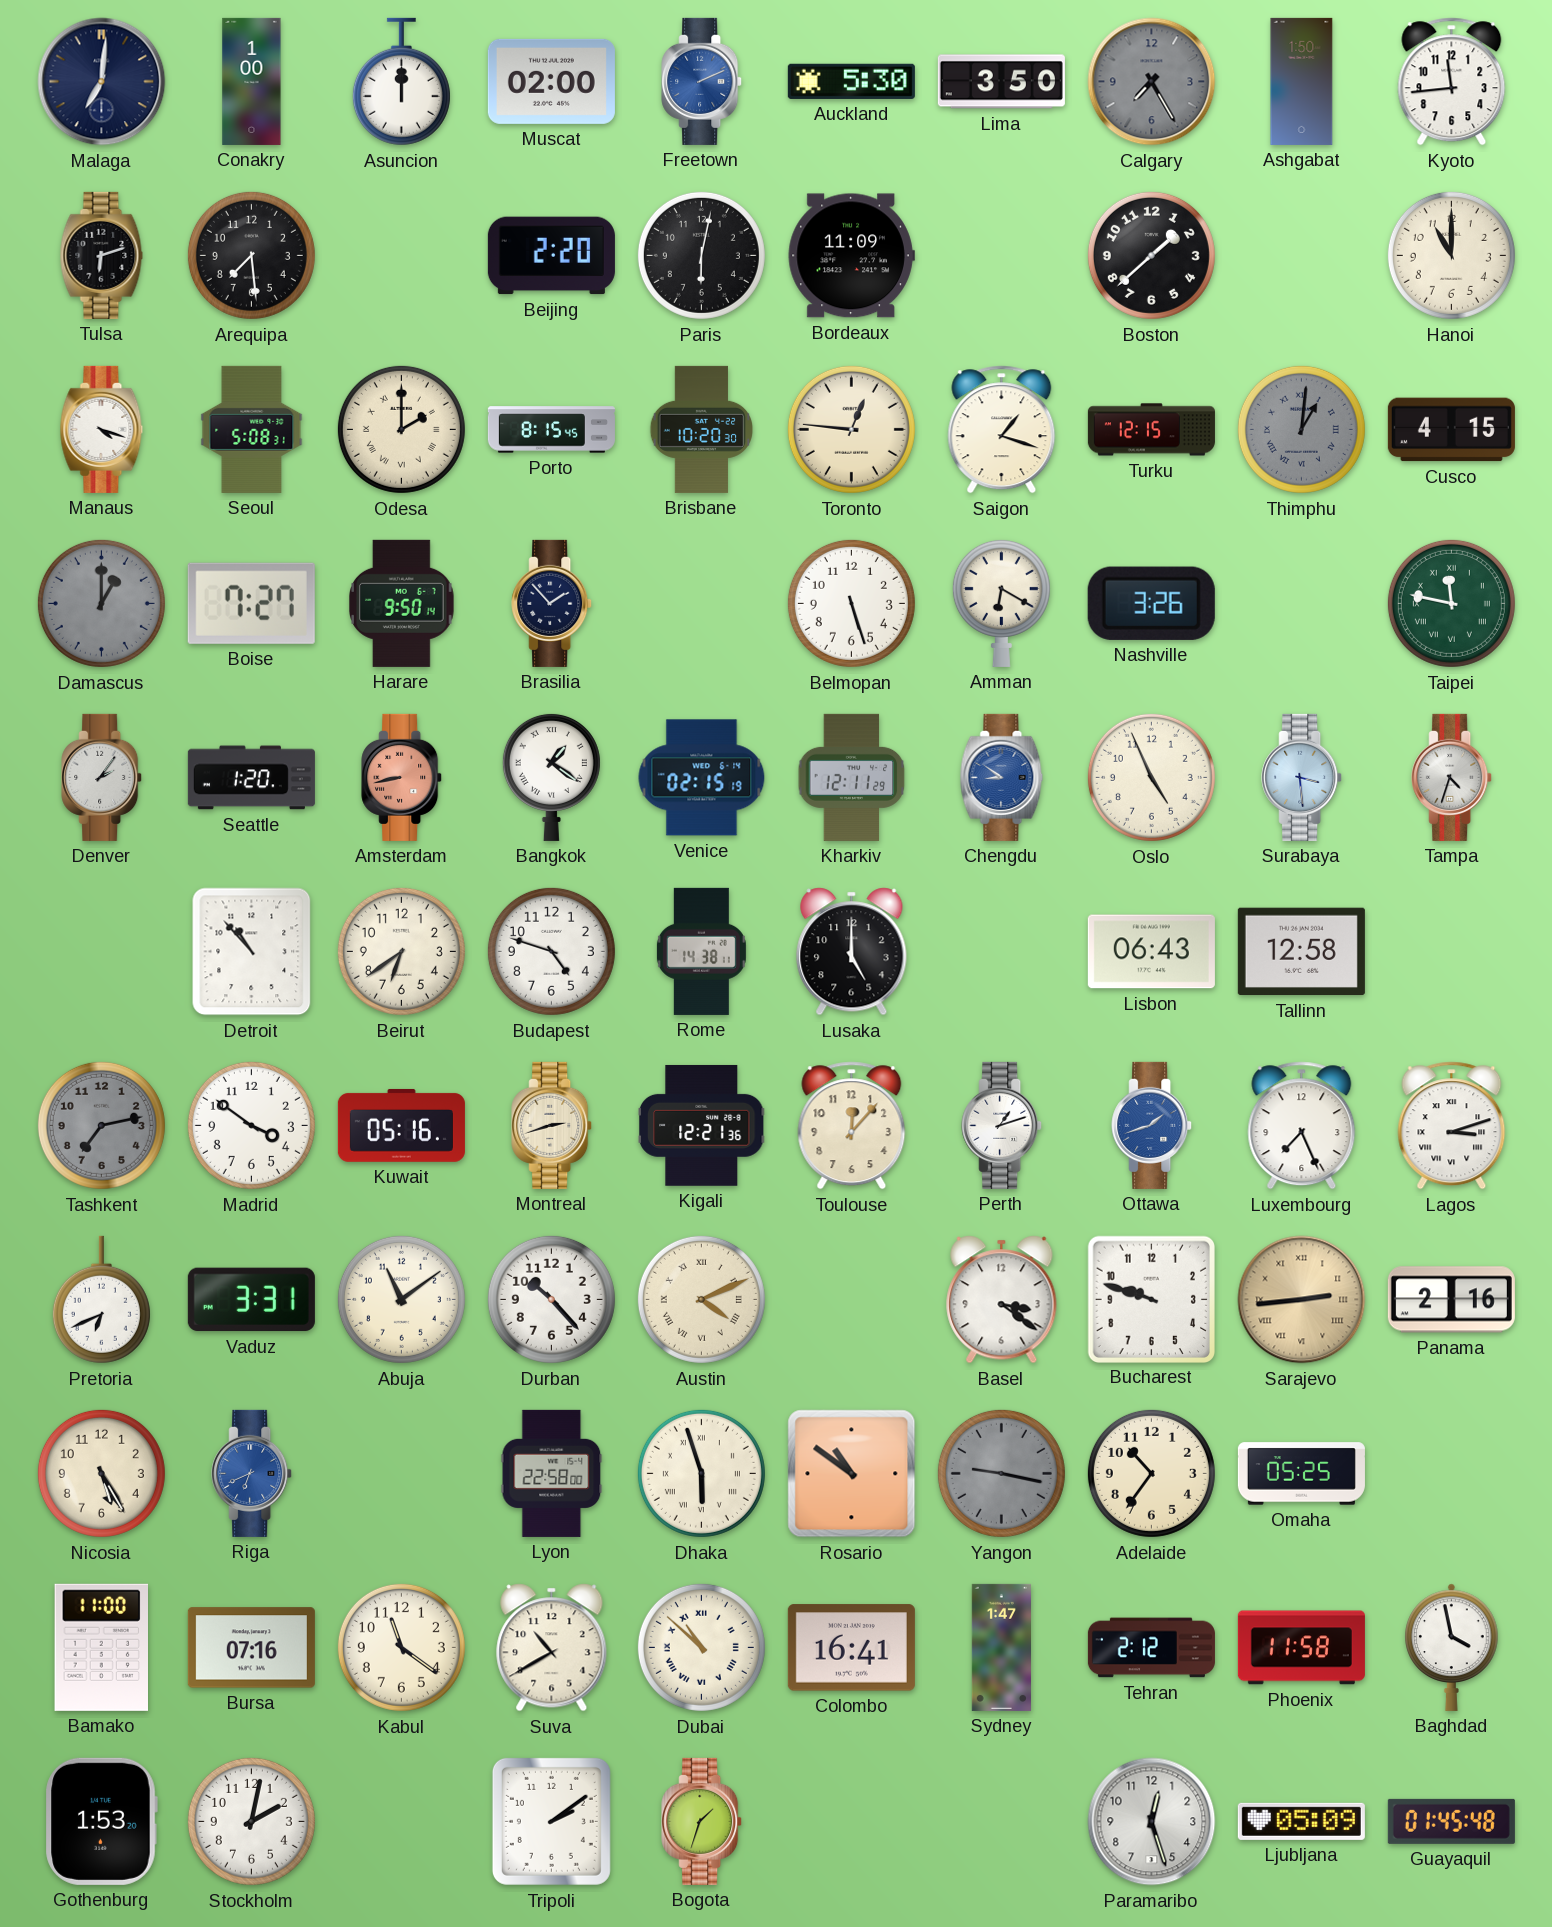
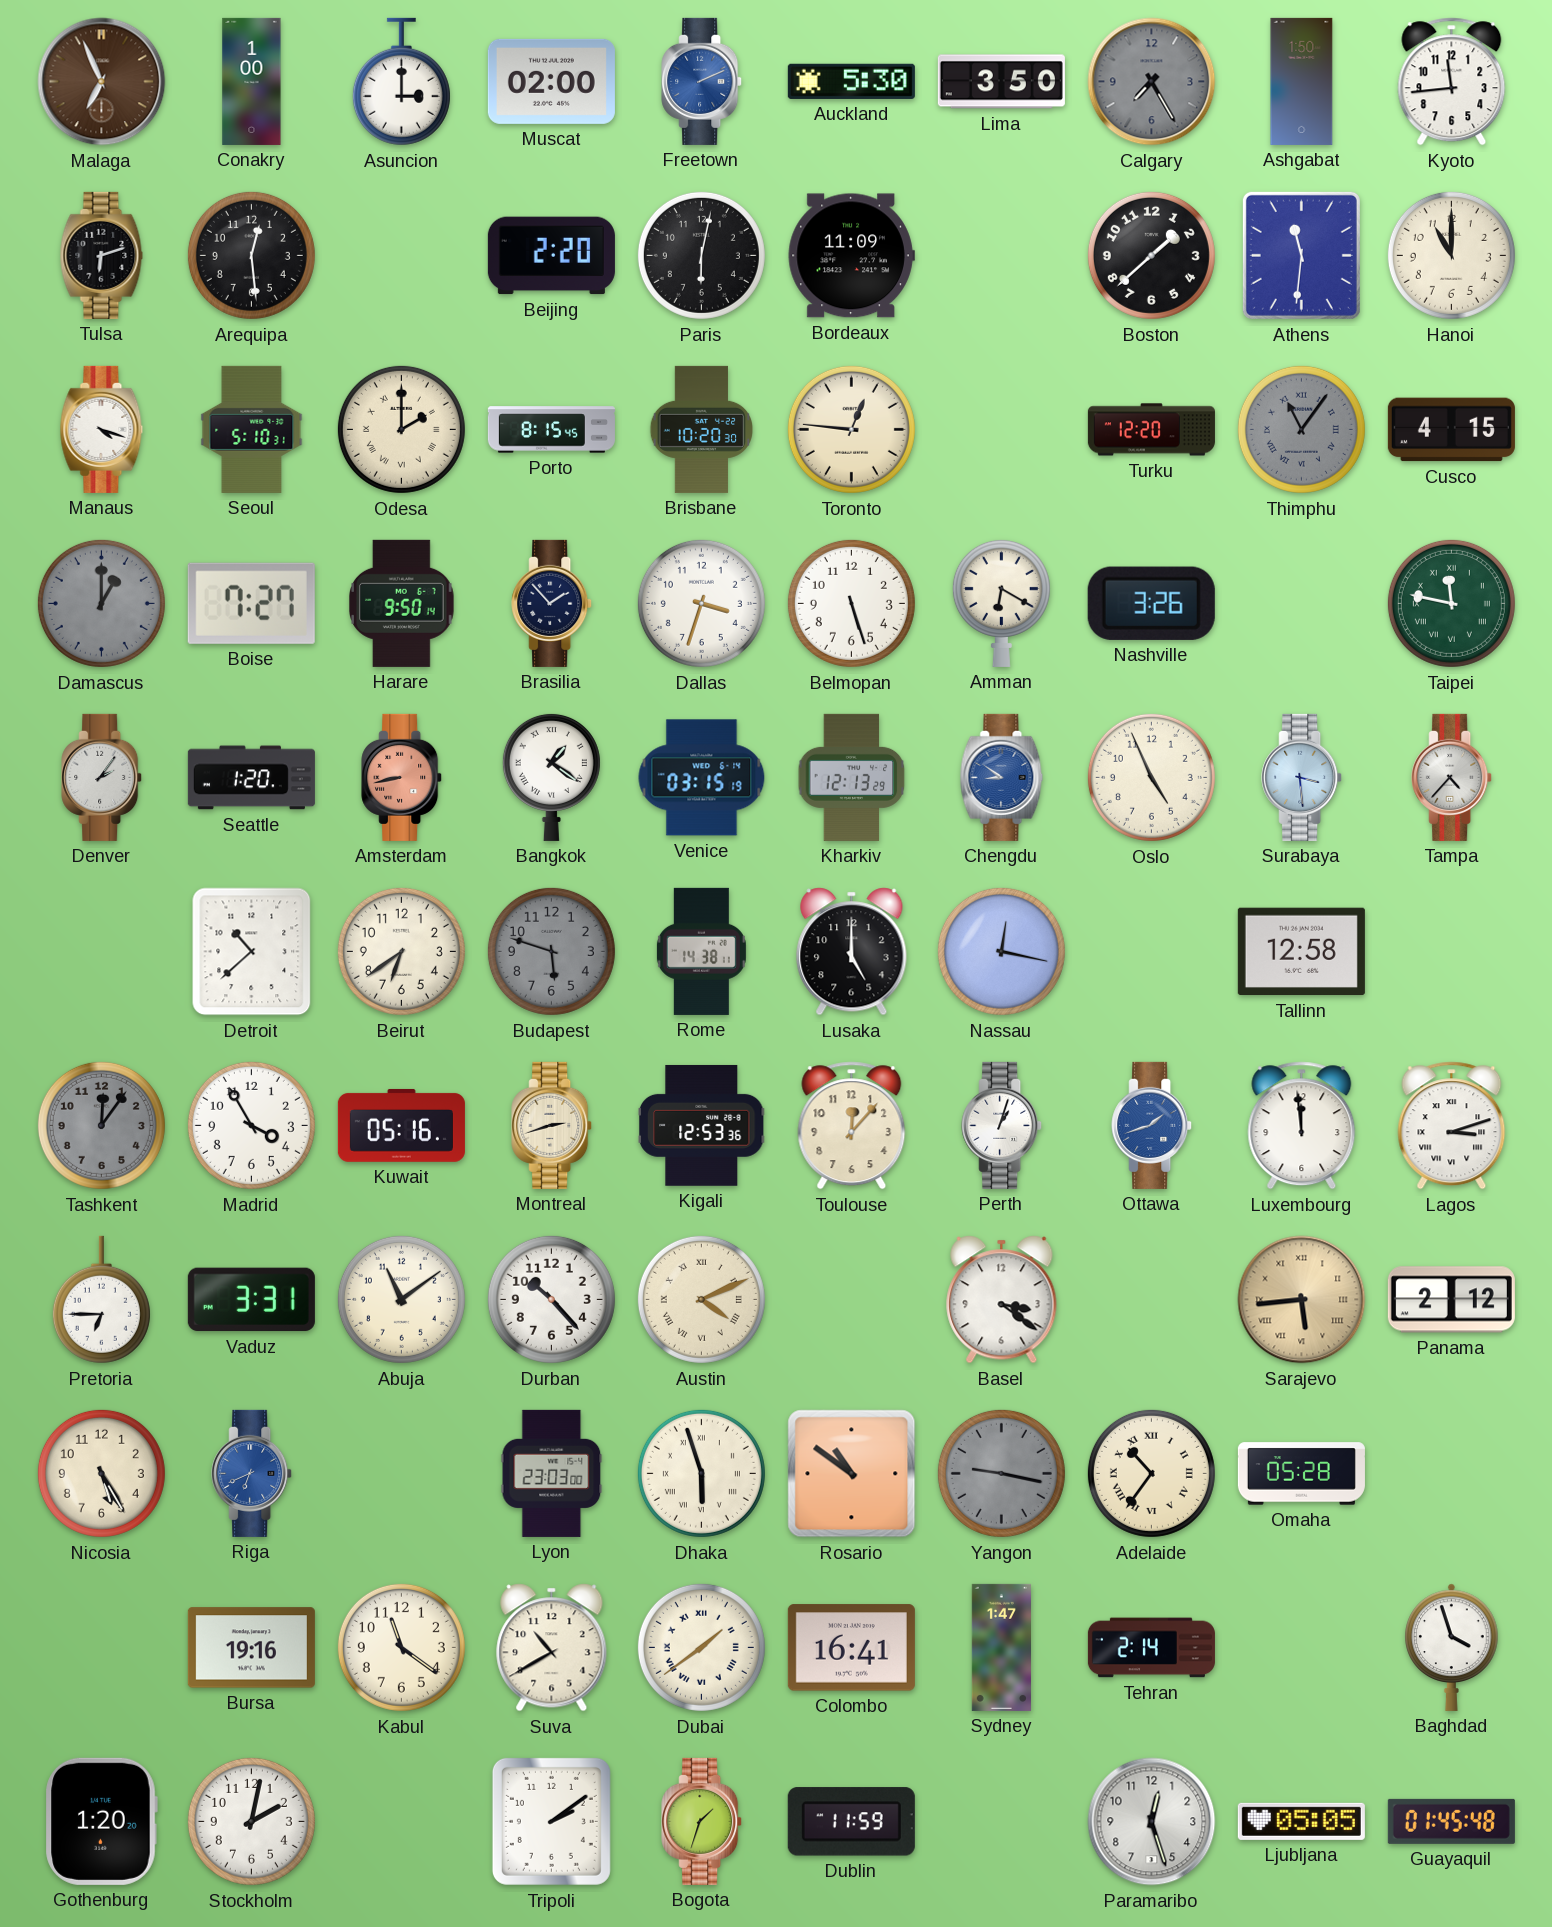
Malaga: 7:01 -> 6:56
Malaga dial: navy -> brown
Asuncion: 12:00 -> 3:00
Arequipa: 7:29 -> 12:29
Athens: none -> 11:31
Seoul: 5:08 -> 5:10
Saigon: 1:18 -> none
Turku: 12:15 -> 12:20
Thimphu: 1:01 -> 11:06
Dallas: none -> 3:33
Venice: 02:15 -> 03:15
Kharkiv: 12:11 -> 12:13
Tampa: 4:33 -> 4:37
Detroit: 10:53 -> 10:38
Budapest: 4:48 -> 5:48
Budapest dial: white -> grey
Nassau: none -> 12:17
Lisbon: 06:43 -> none
Tashkent: 7:13 -> 12:06
Madrid: 3:51 -> 3:55
Kigali: 12:21 -> 12:53
Perth: 1:12 -> 1:03
Luxembourg: 7:26 -> 11:59
Pretoria: 6:41 -> 6:45
Bucharest: 9:48 -> none
Sarajevo: 2:44 -> 5:44
Panama: 2:16 -> 2:12
Lyon: 22:58 -> 23:03
Adelaide numerals: Arabic -> Roman
Omaha: 05:25 -> 05:28
Bamako: 11:00 -> none
Bursa: 07:16 -> 19:16
Dubai: 10:52 -> 1:39
Tehran: 2:12 -> 2:14
Phoenix: 11:58 -> none
Baghdad: 3:58 -> 3:57
Gothenburg: 1:53 -> 1:20
Dublin: none -> 11:59
Ljubljana: 05:09 -> 05:05
